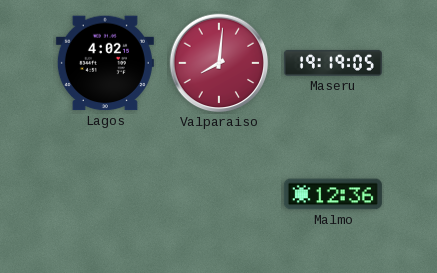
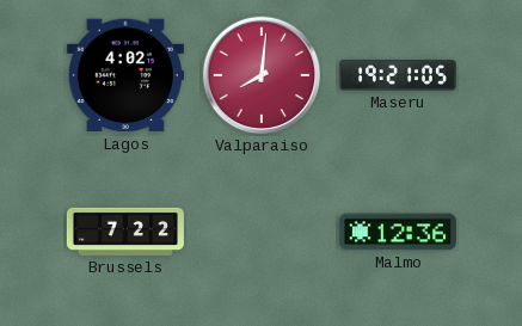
Maseru: 19:19 -> 19:21
Brussels: none -> 7:22
